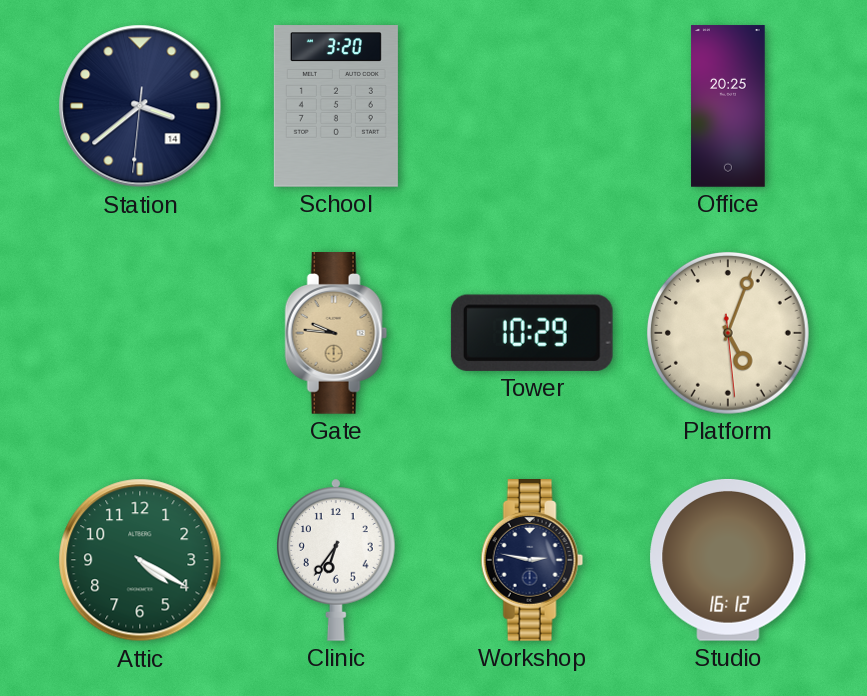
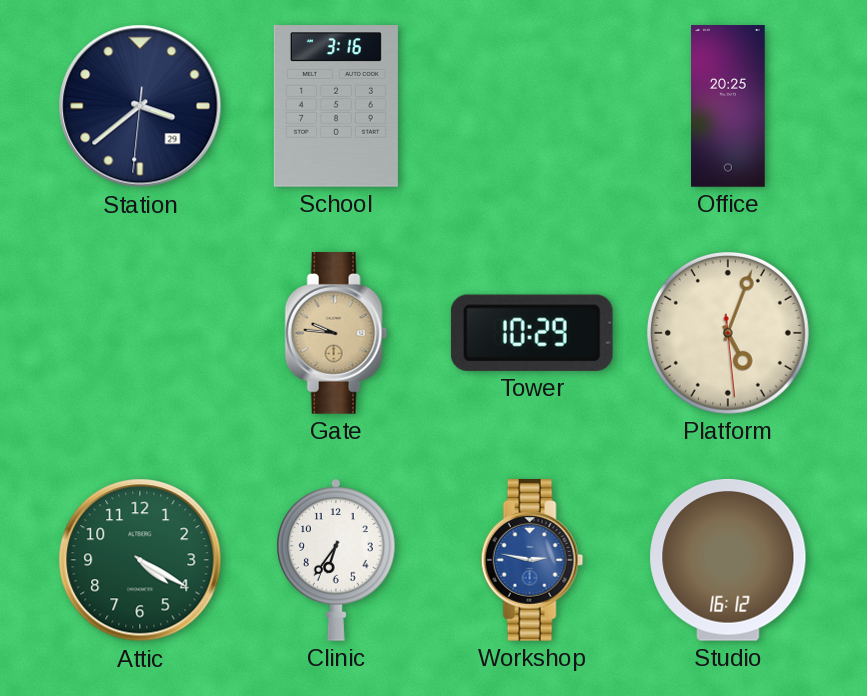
Station date: 14 -> 29
School: 3:20 -> 3:16
Workshop dial: navy -> blue
